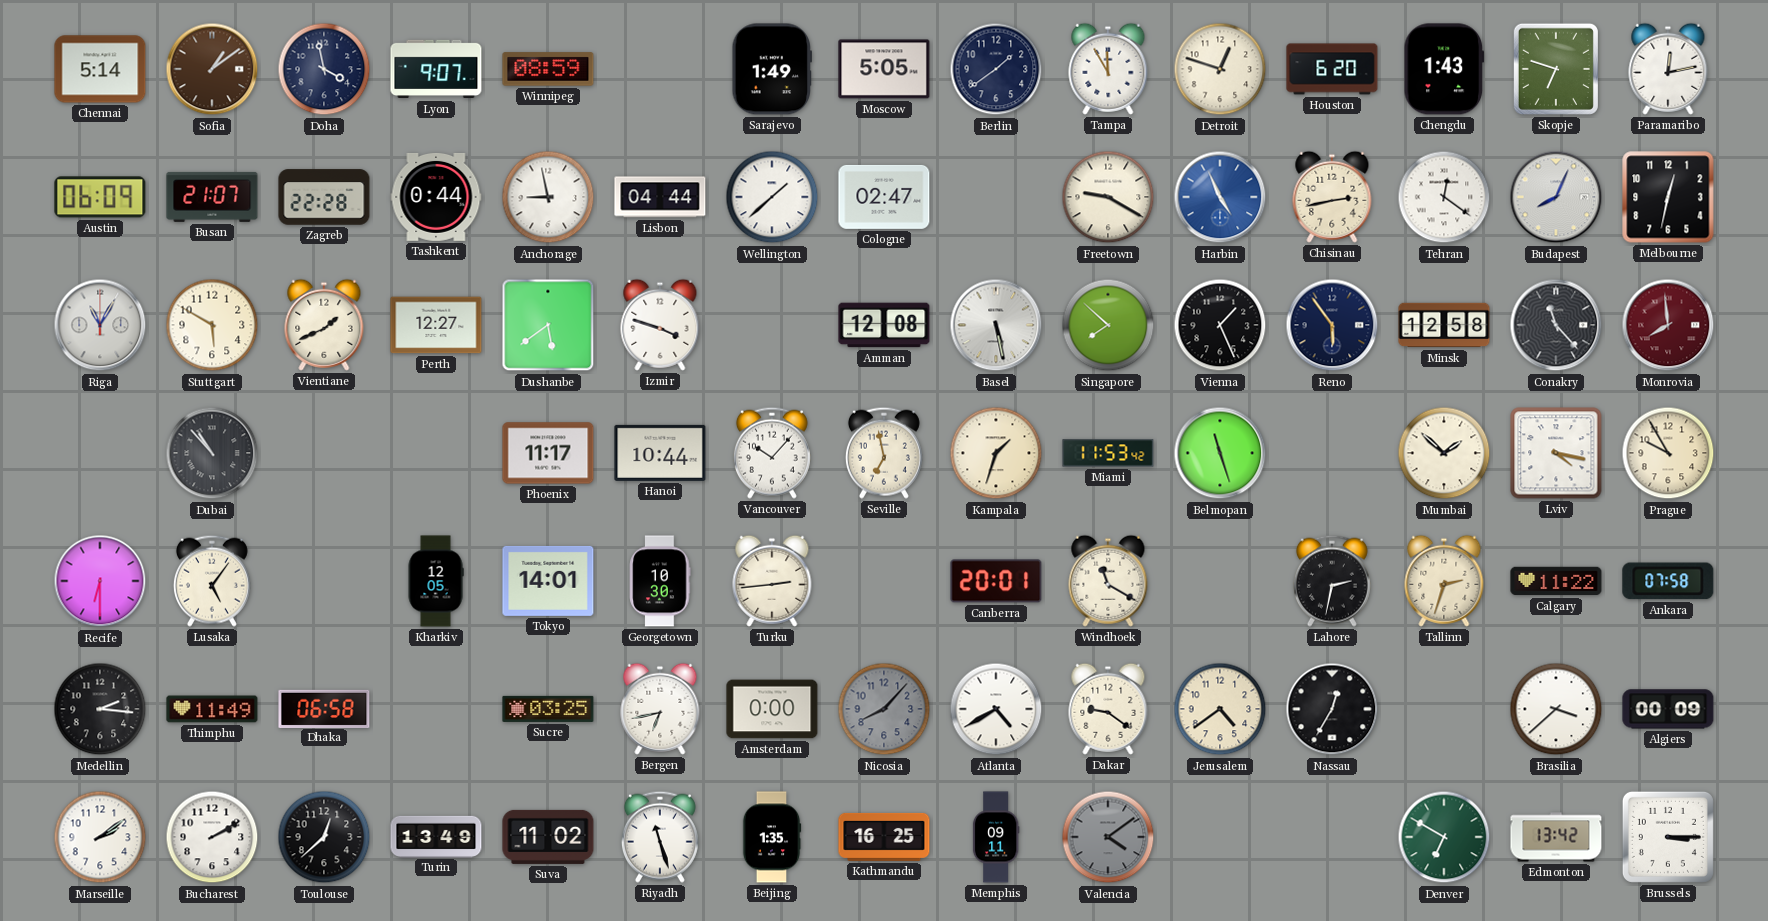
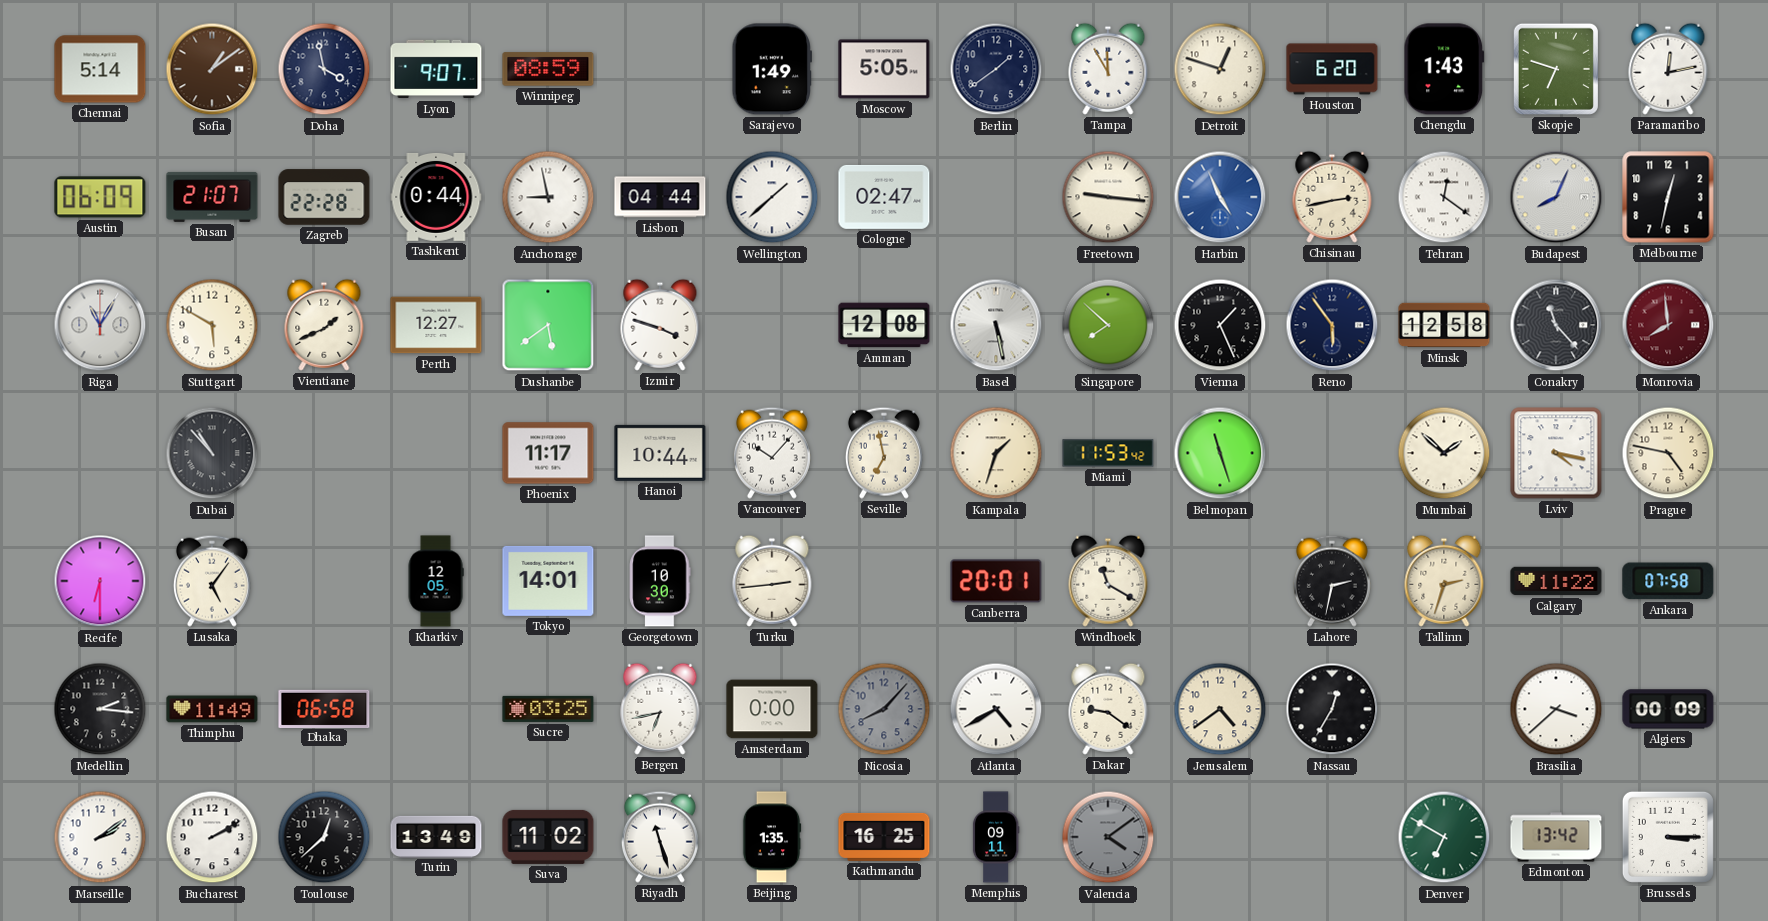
Freetown: 9:20 -> 9:16
Prague: 9:55 -> 4:47
